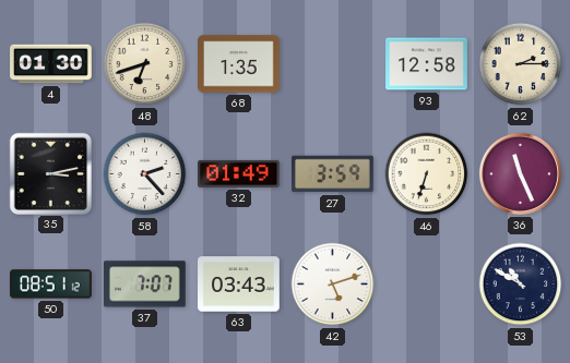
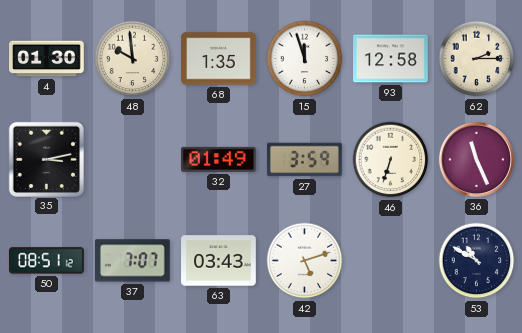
48: 6:42 -> 9:59
15: none -> 11:57
58: 2:23 -> none
